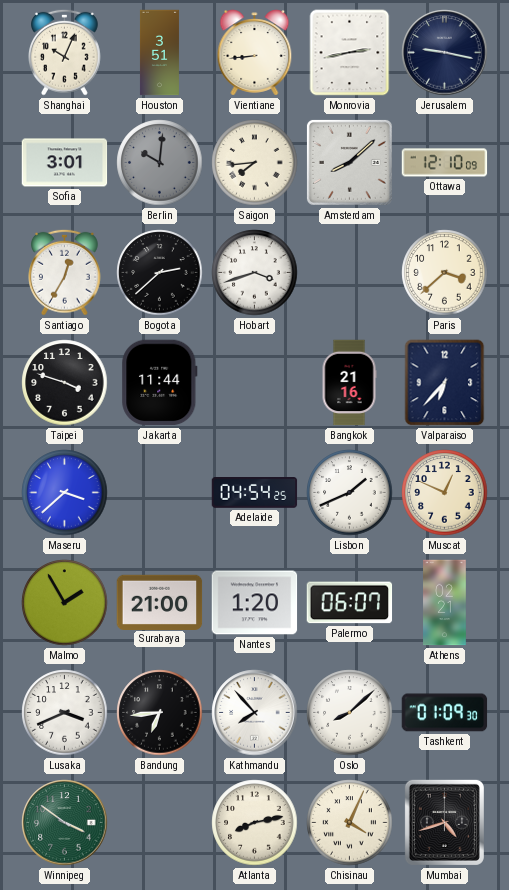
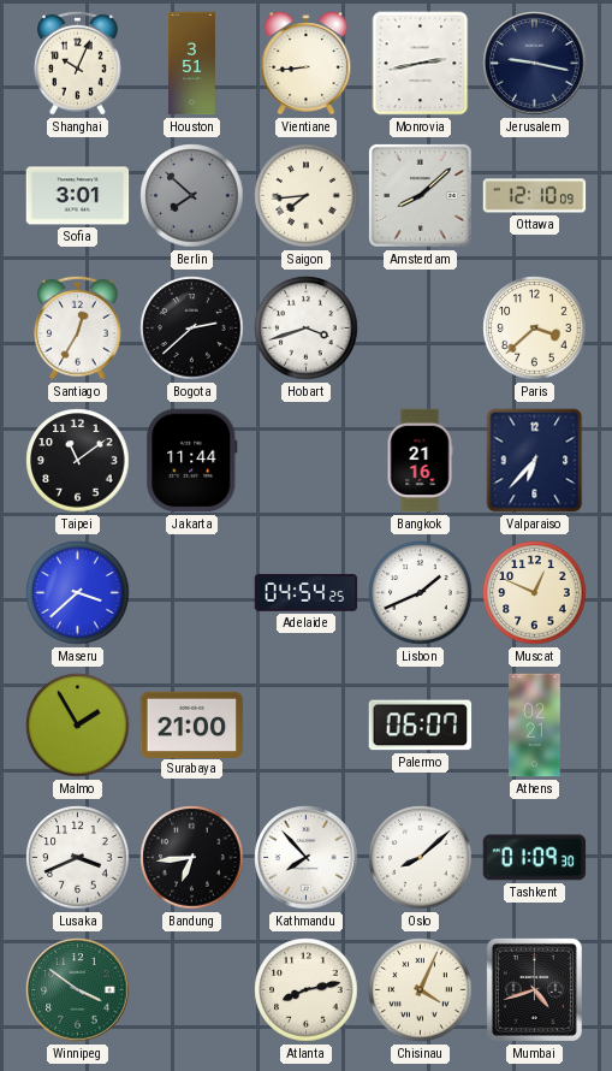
Berlin: 10:01 -> 7:52
Taipei: 3:48 -> 11:09
Nantes: 1:20 -> none
